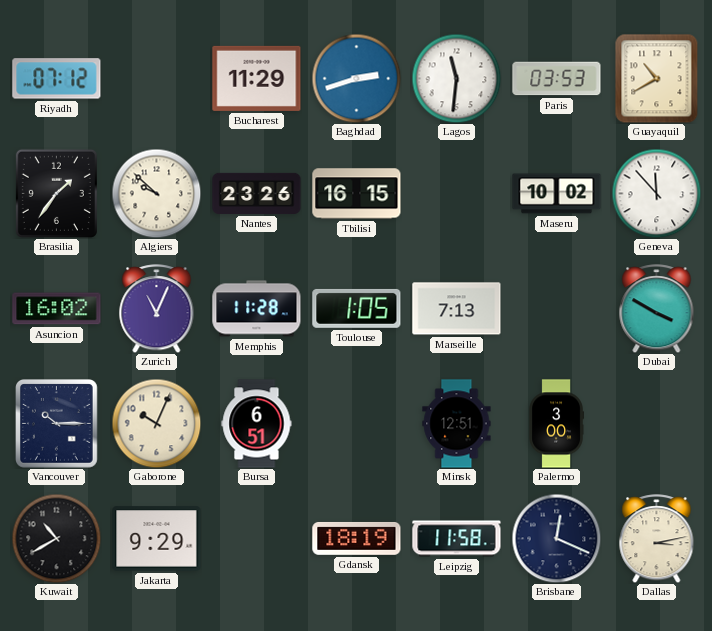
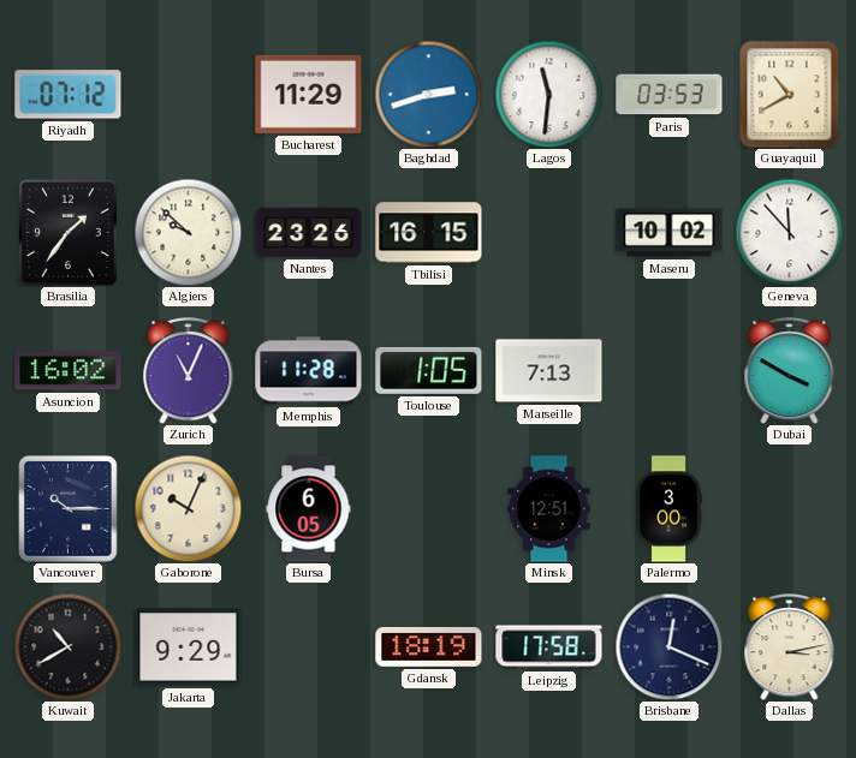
Bursa: 6:51 -> 6:05
Leipzig: 11:58 -> 17:58
